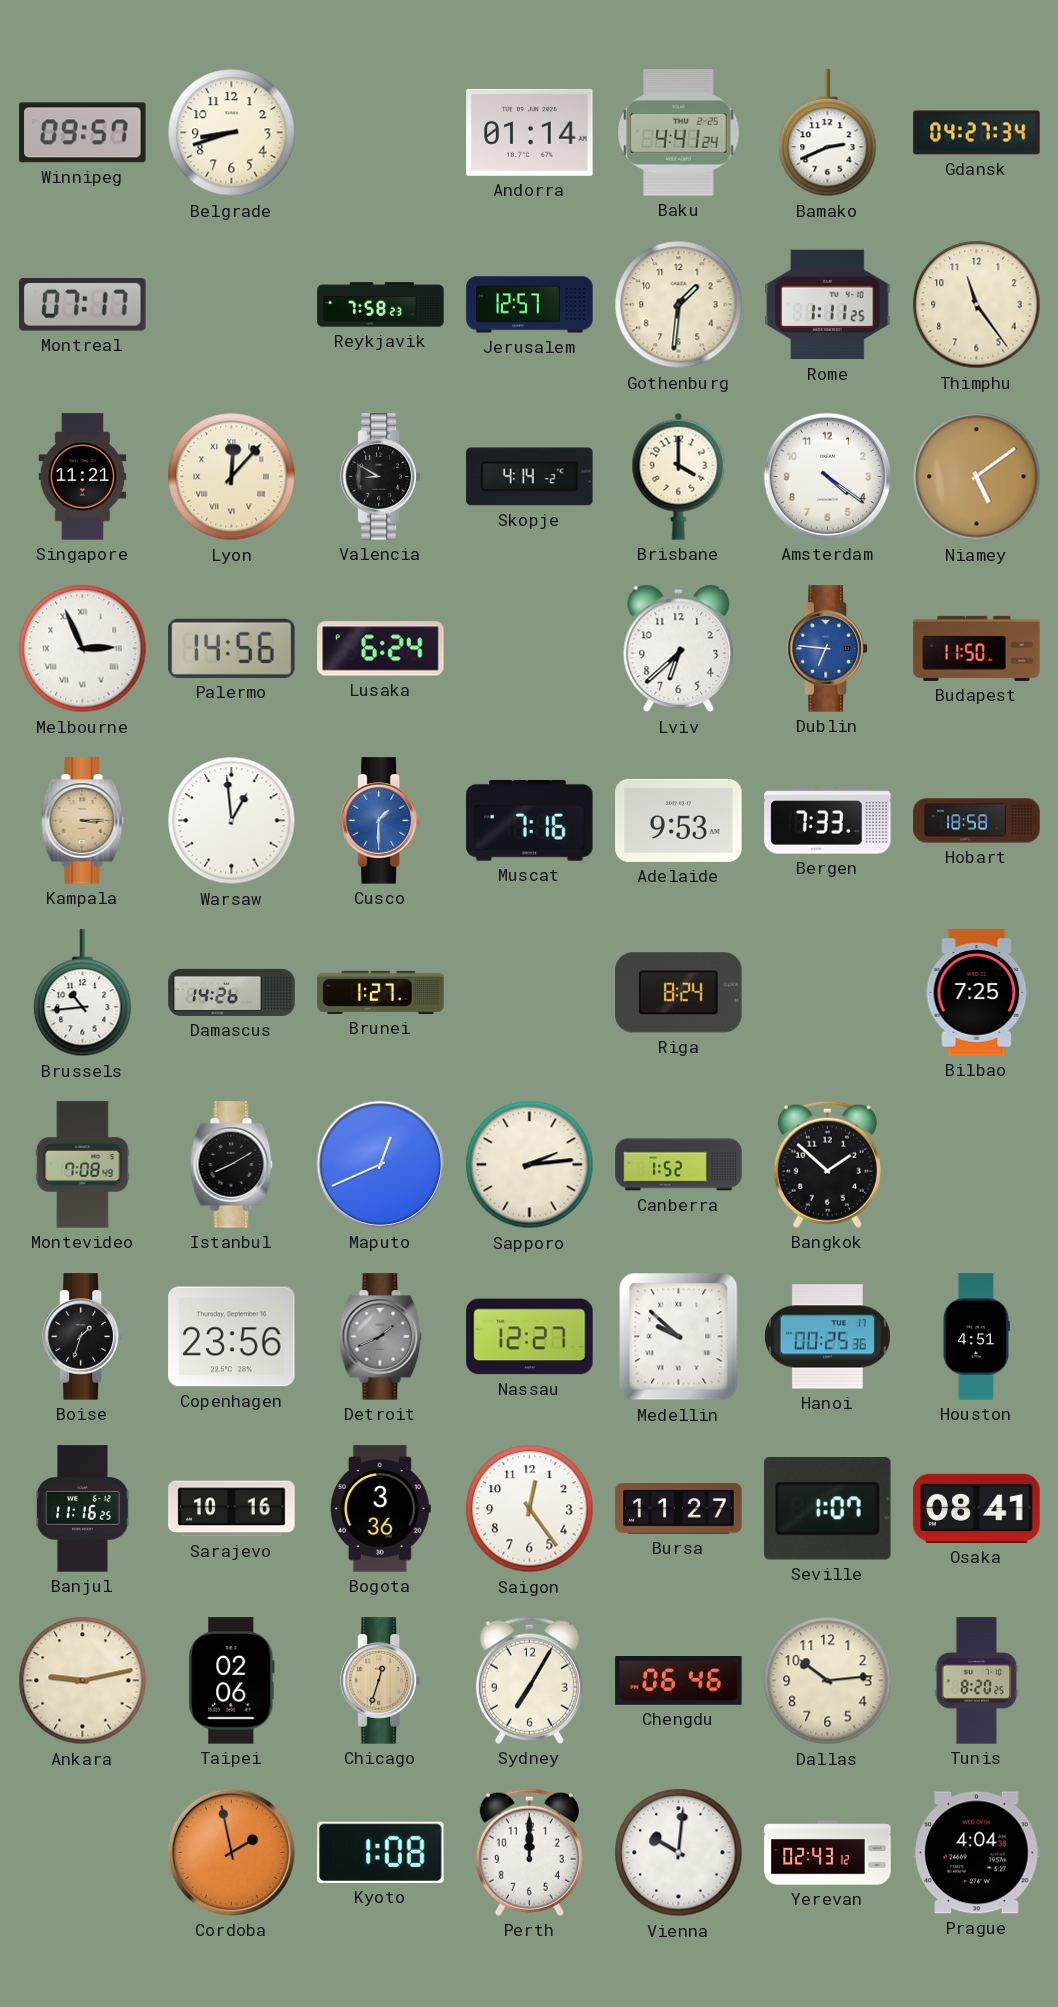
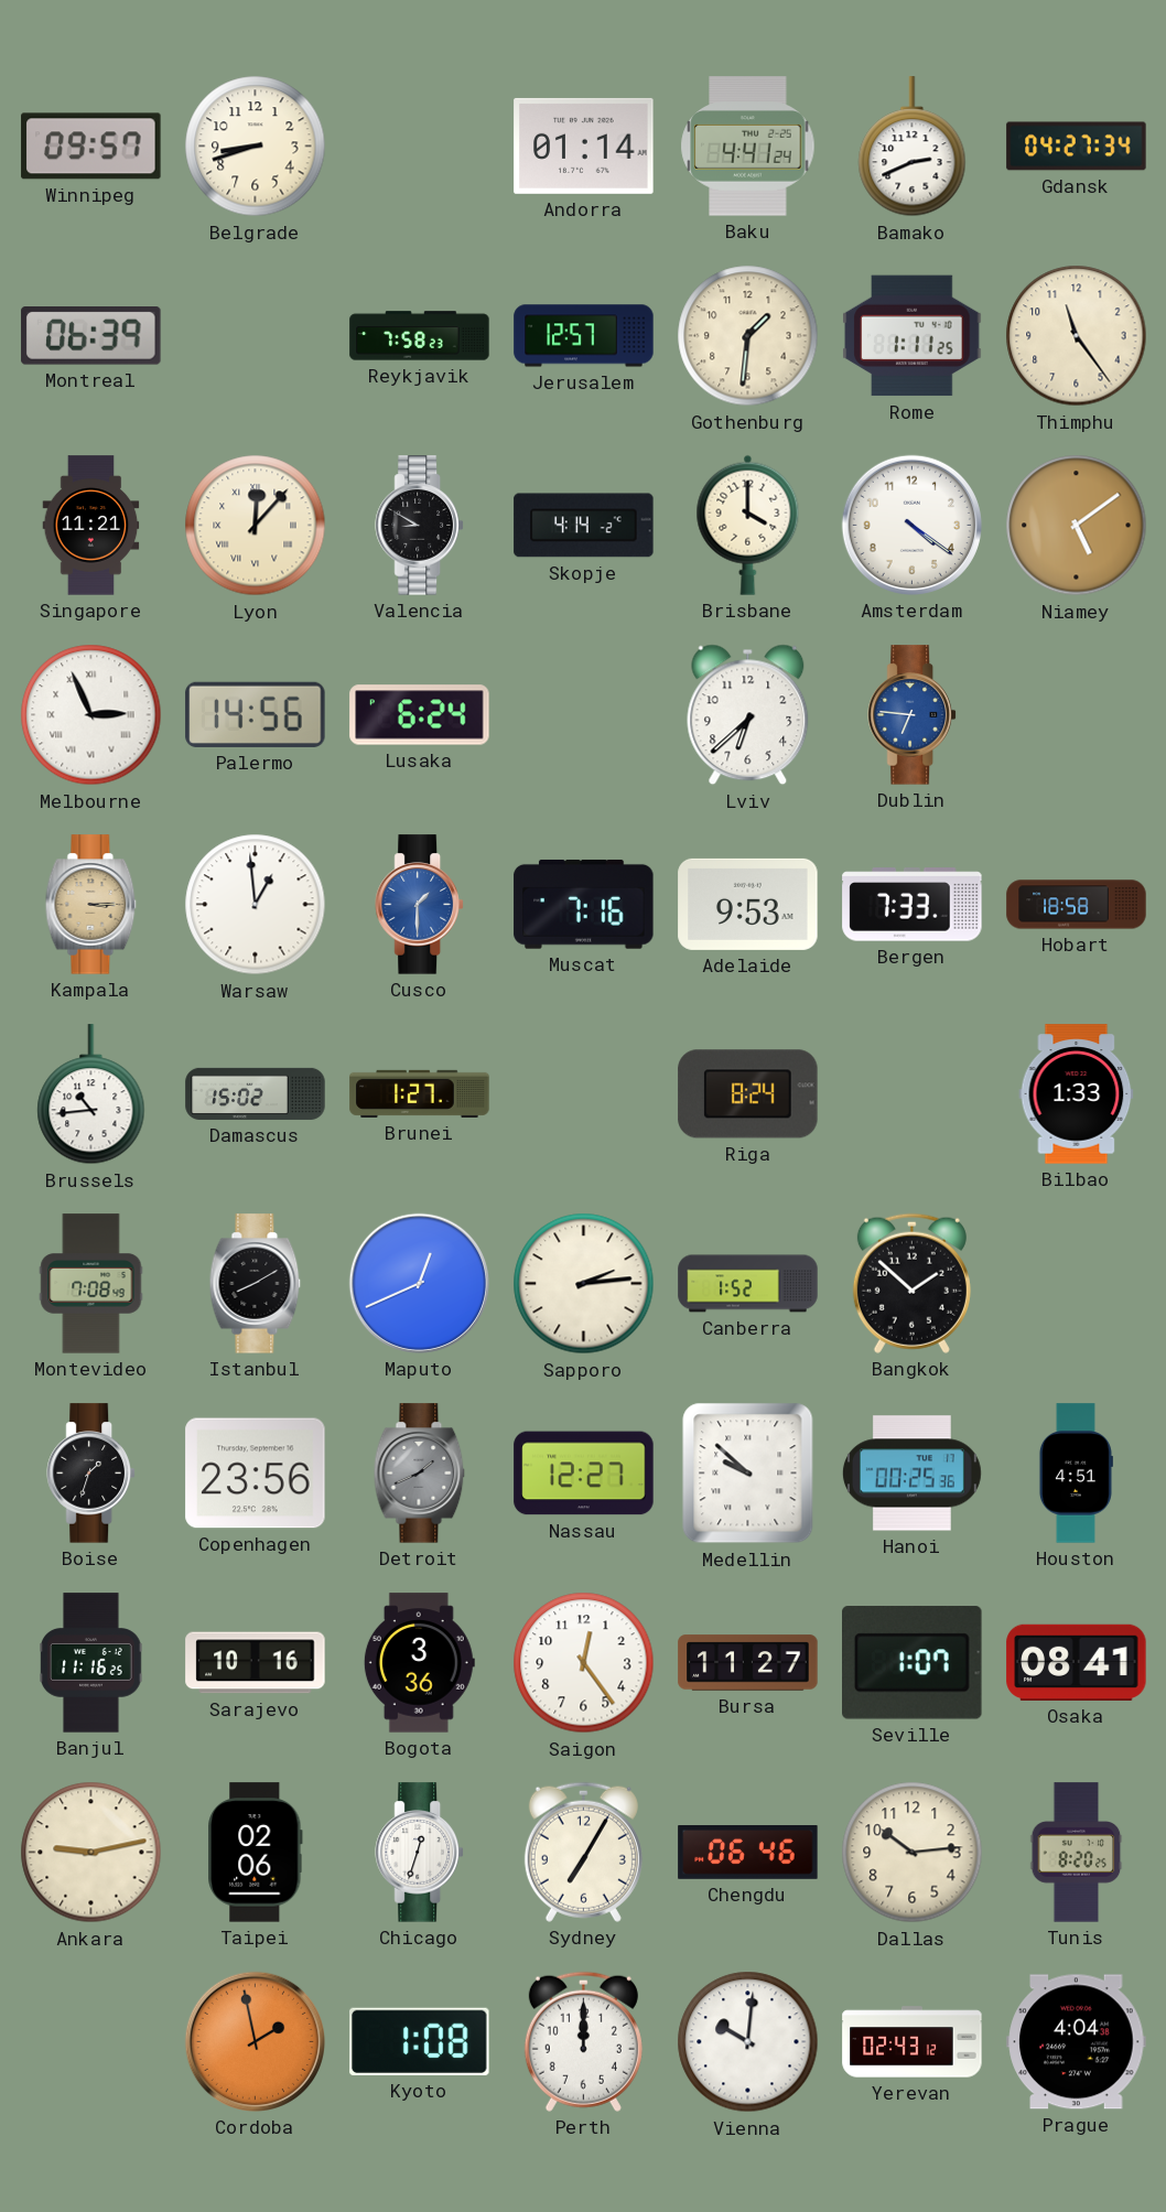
Montreal: 07:17 -> 06:39
Budapest: 11:50 -> none
Damascus: 14:26 -> 15:02
Bilbao: 7:25 -> 1:33
Chicago dial: champagne -> white
